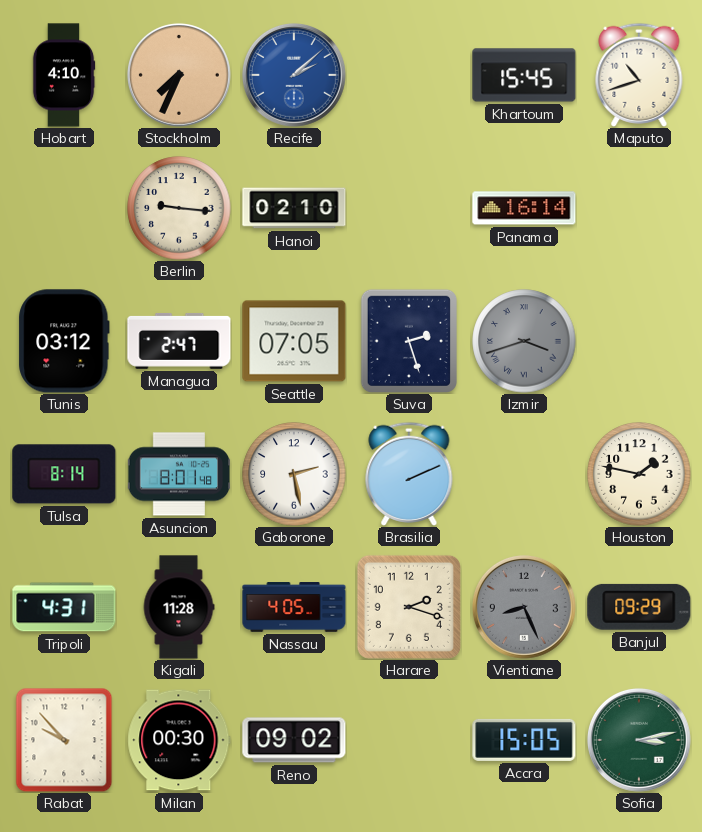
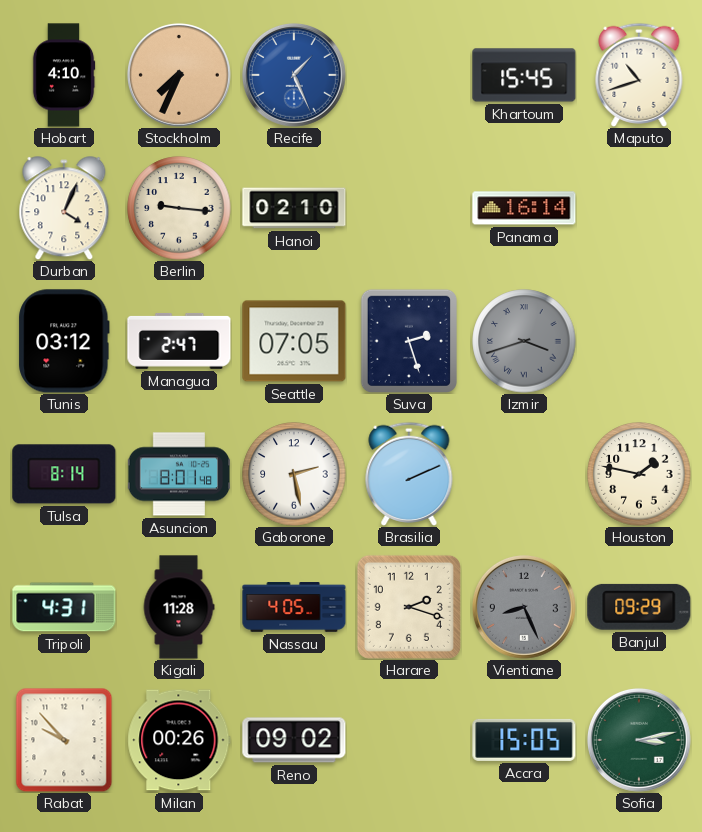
Recife: 2:08 -> 1:26
Durban: none -> 4:04
Milan: 00:30 -> 00:26
